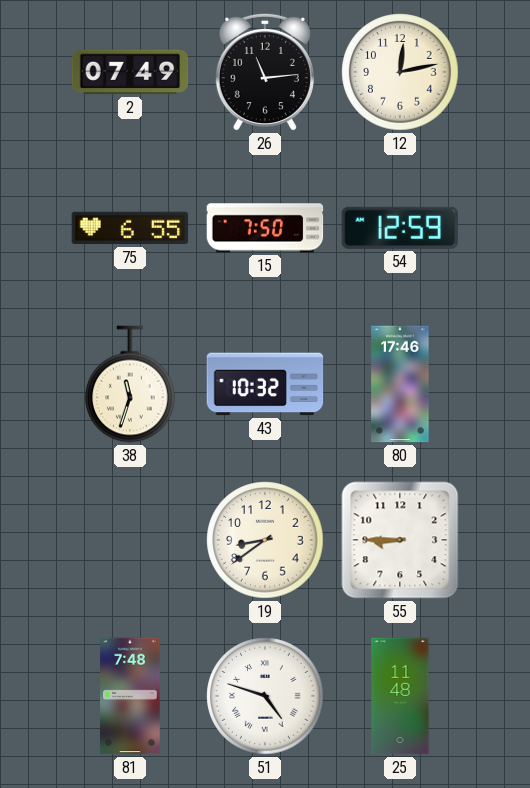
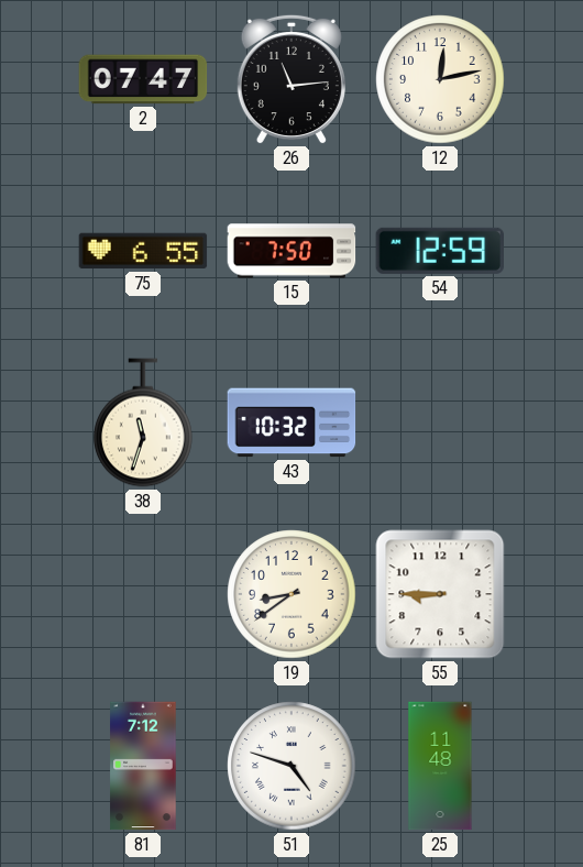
2: 07:49 -> 07:47
80: 17:46 -> none
81: 7:48 -> 7:12
